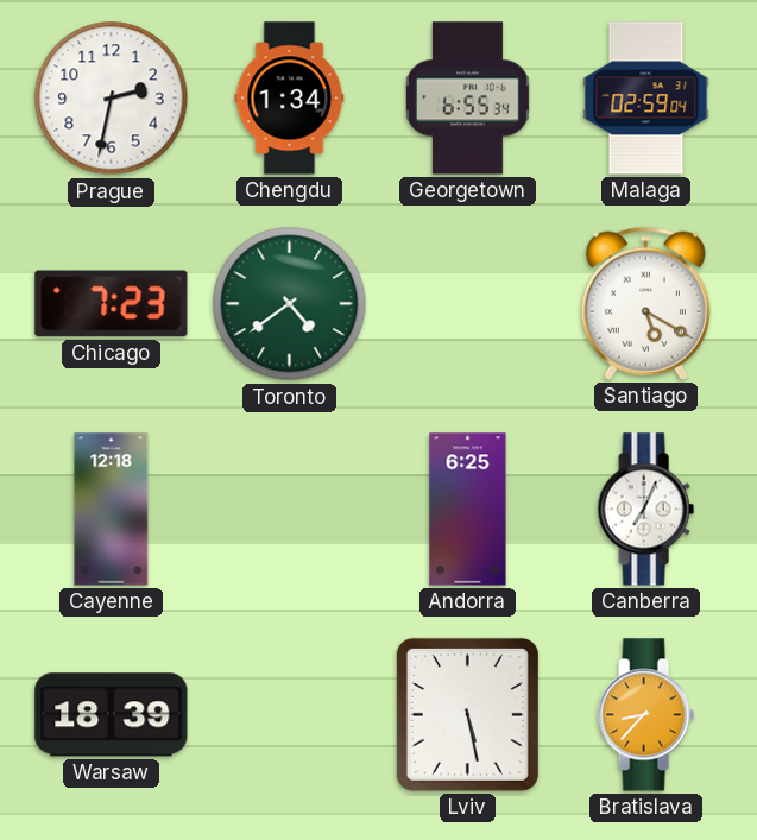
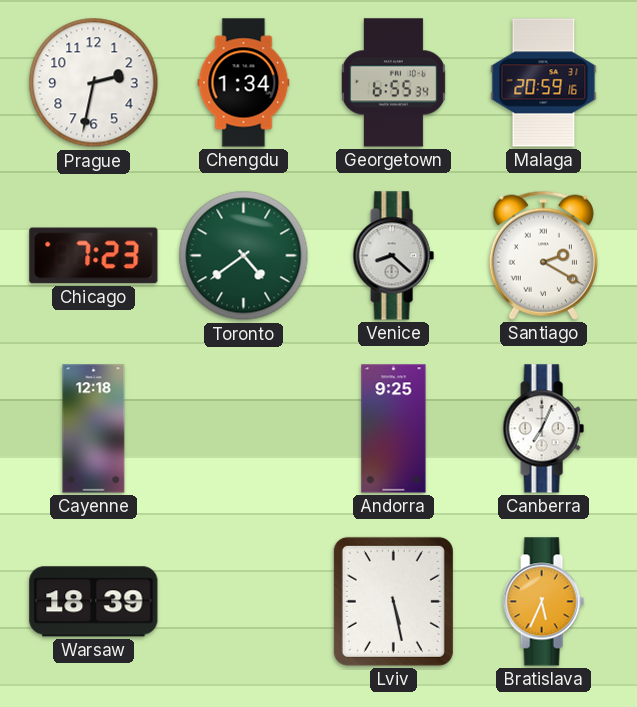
Malaga: 02:59 -> 20:59
Venice: none -> 8:22
Santiago: 5:20 -> 2:20
Andorra: 6:25 -> 9:25
Bratislava: 8:37 -> 5:34
